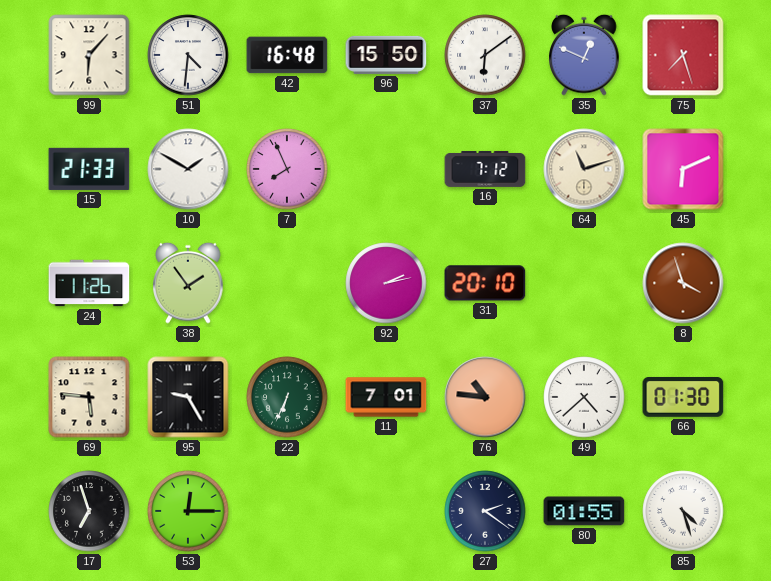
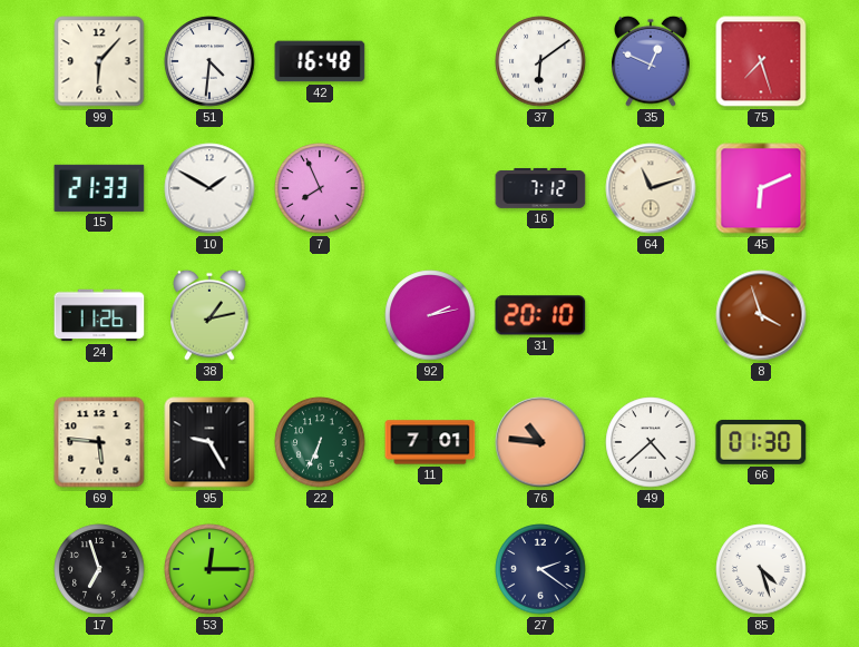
96: 15:50 -> none
38: 1:54 -> 1:13
80: 01:55 -> none
